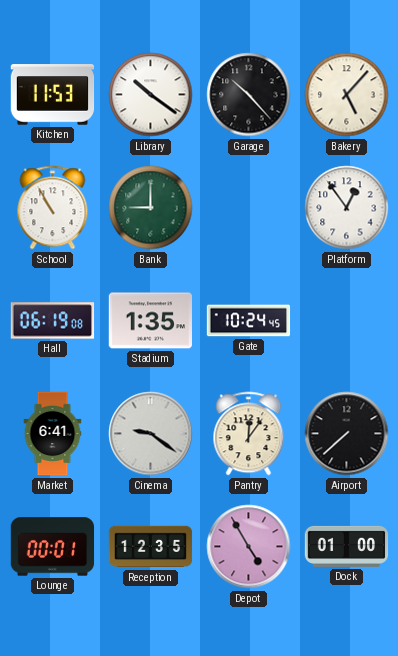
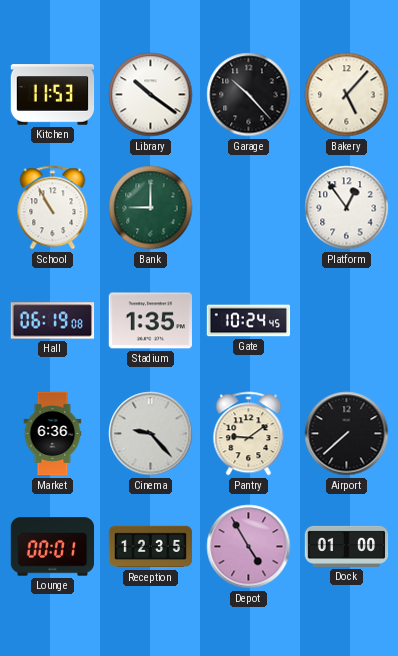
Market: 6:41 -> 6:36
Cinema: 9:21 -> 9:23
Pantry: 12:06 -> 9:09
